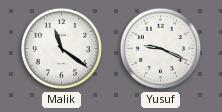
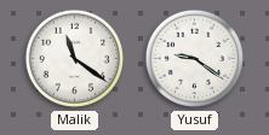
Yusuf: 9:19 -> 9:21
